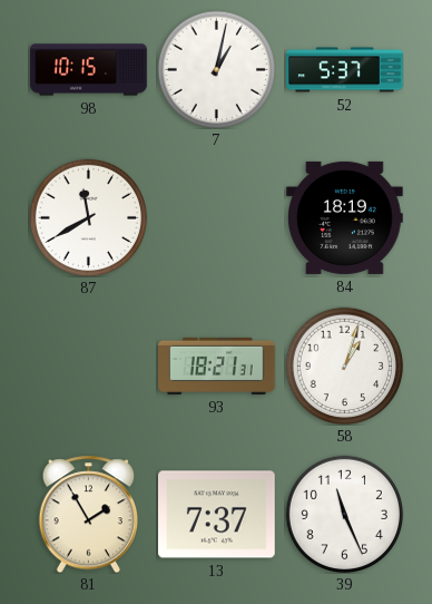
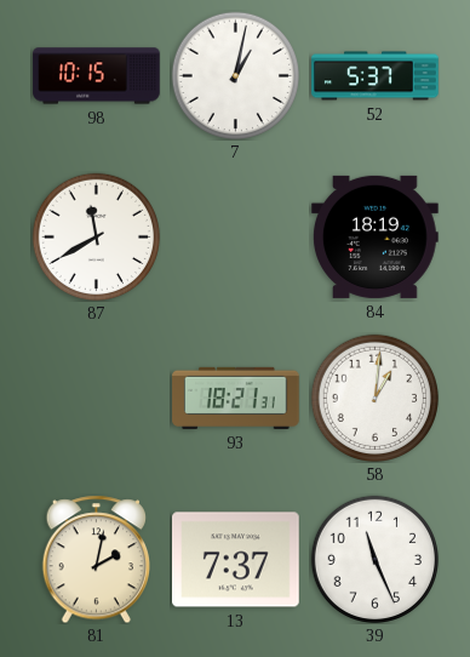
58: 1:03 -> 1:01
81: 1:55 -> 2:02
